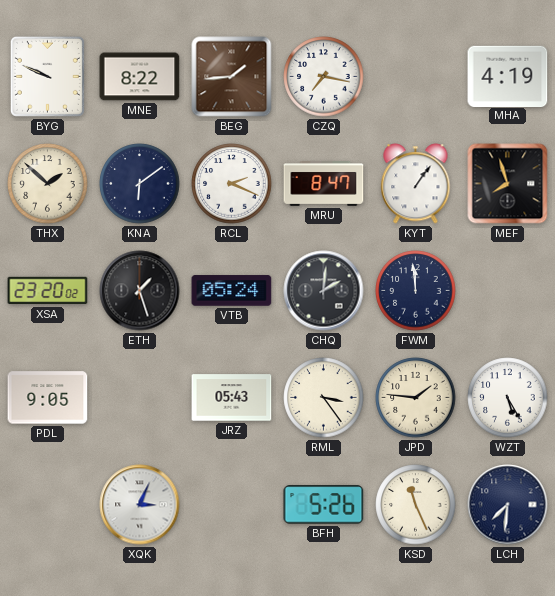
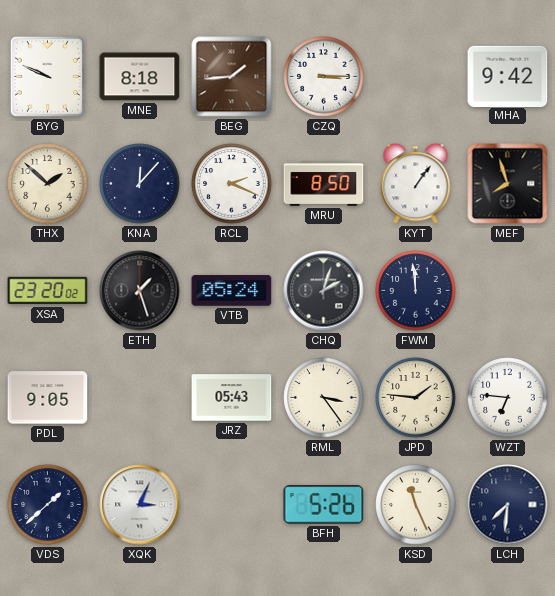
MNE: 8:22 -> 8:18
CZQ: 7:17 -> 3:15
MHA: 4:19 -> 9:42
KNA: 6:09 -> 12:07
MRU: 8:47 -> 8:50
CHQ: 2:01 -> 2:03
WZT: 5:25 -> 6:46
VDS: none -> 1:38
